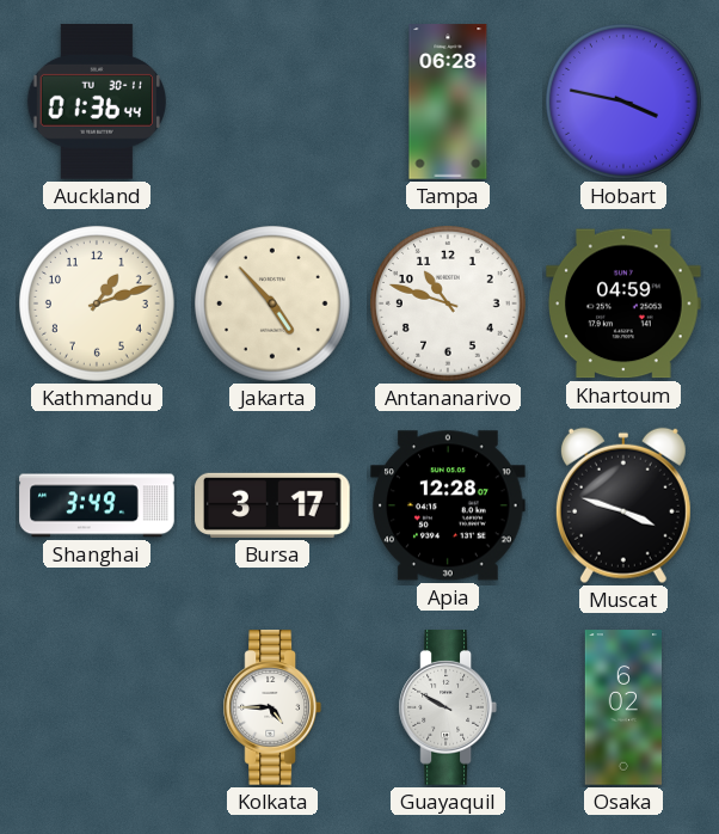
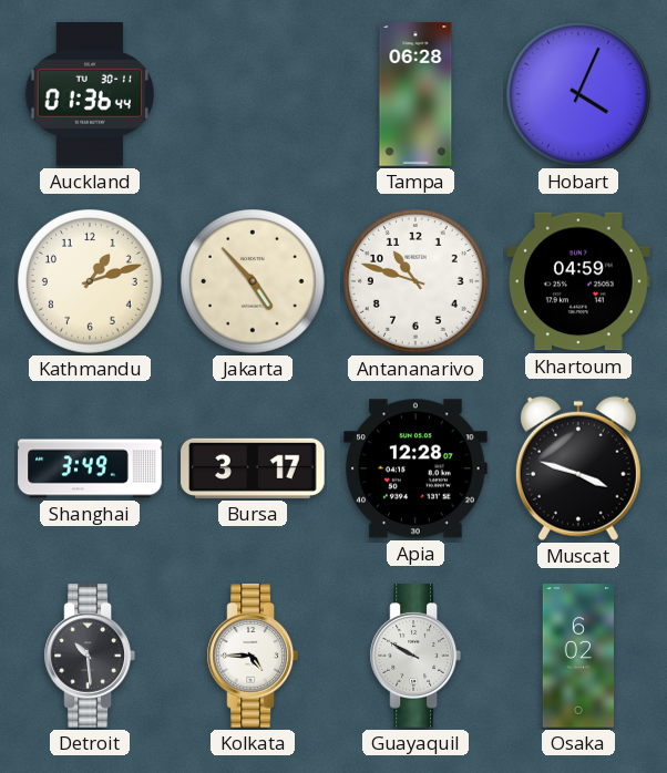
Hobart: 3:47 -> 4:04
Detroit: none -> 10:29
